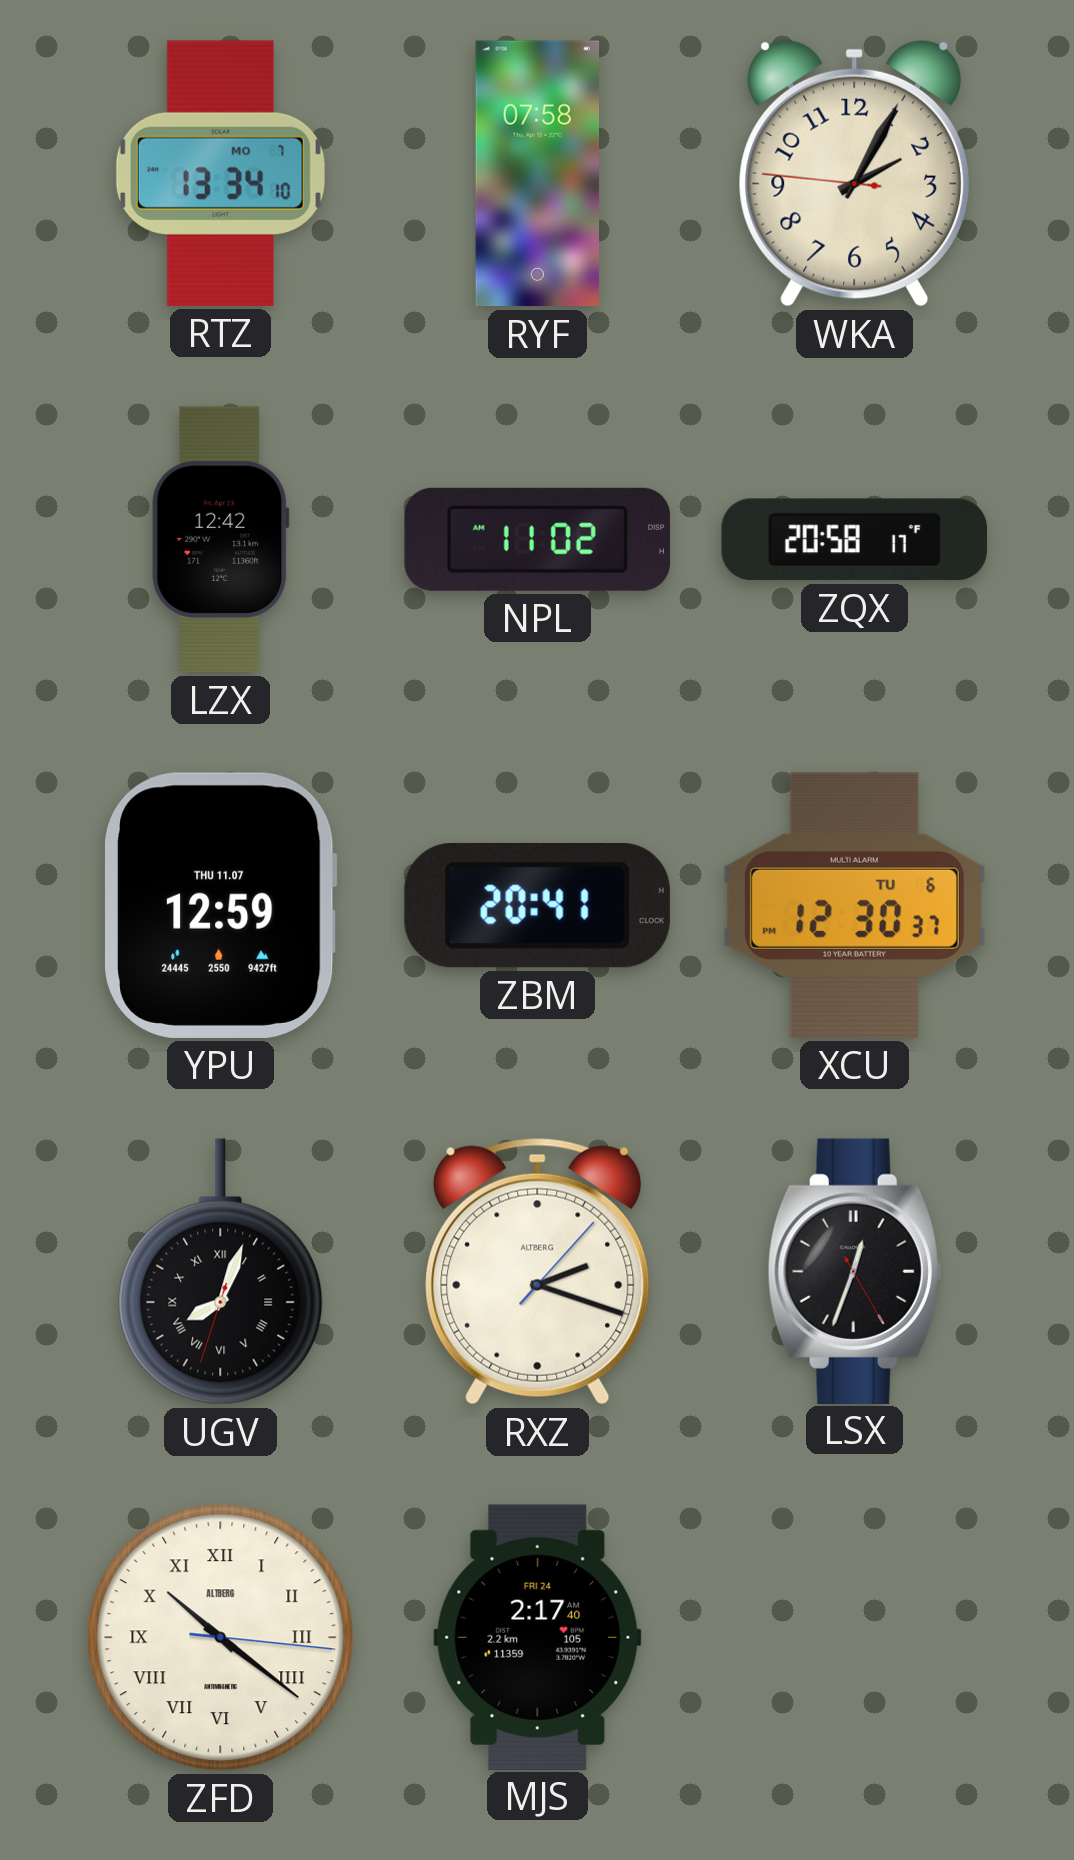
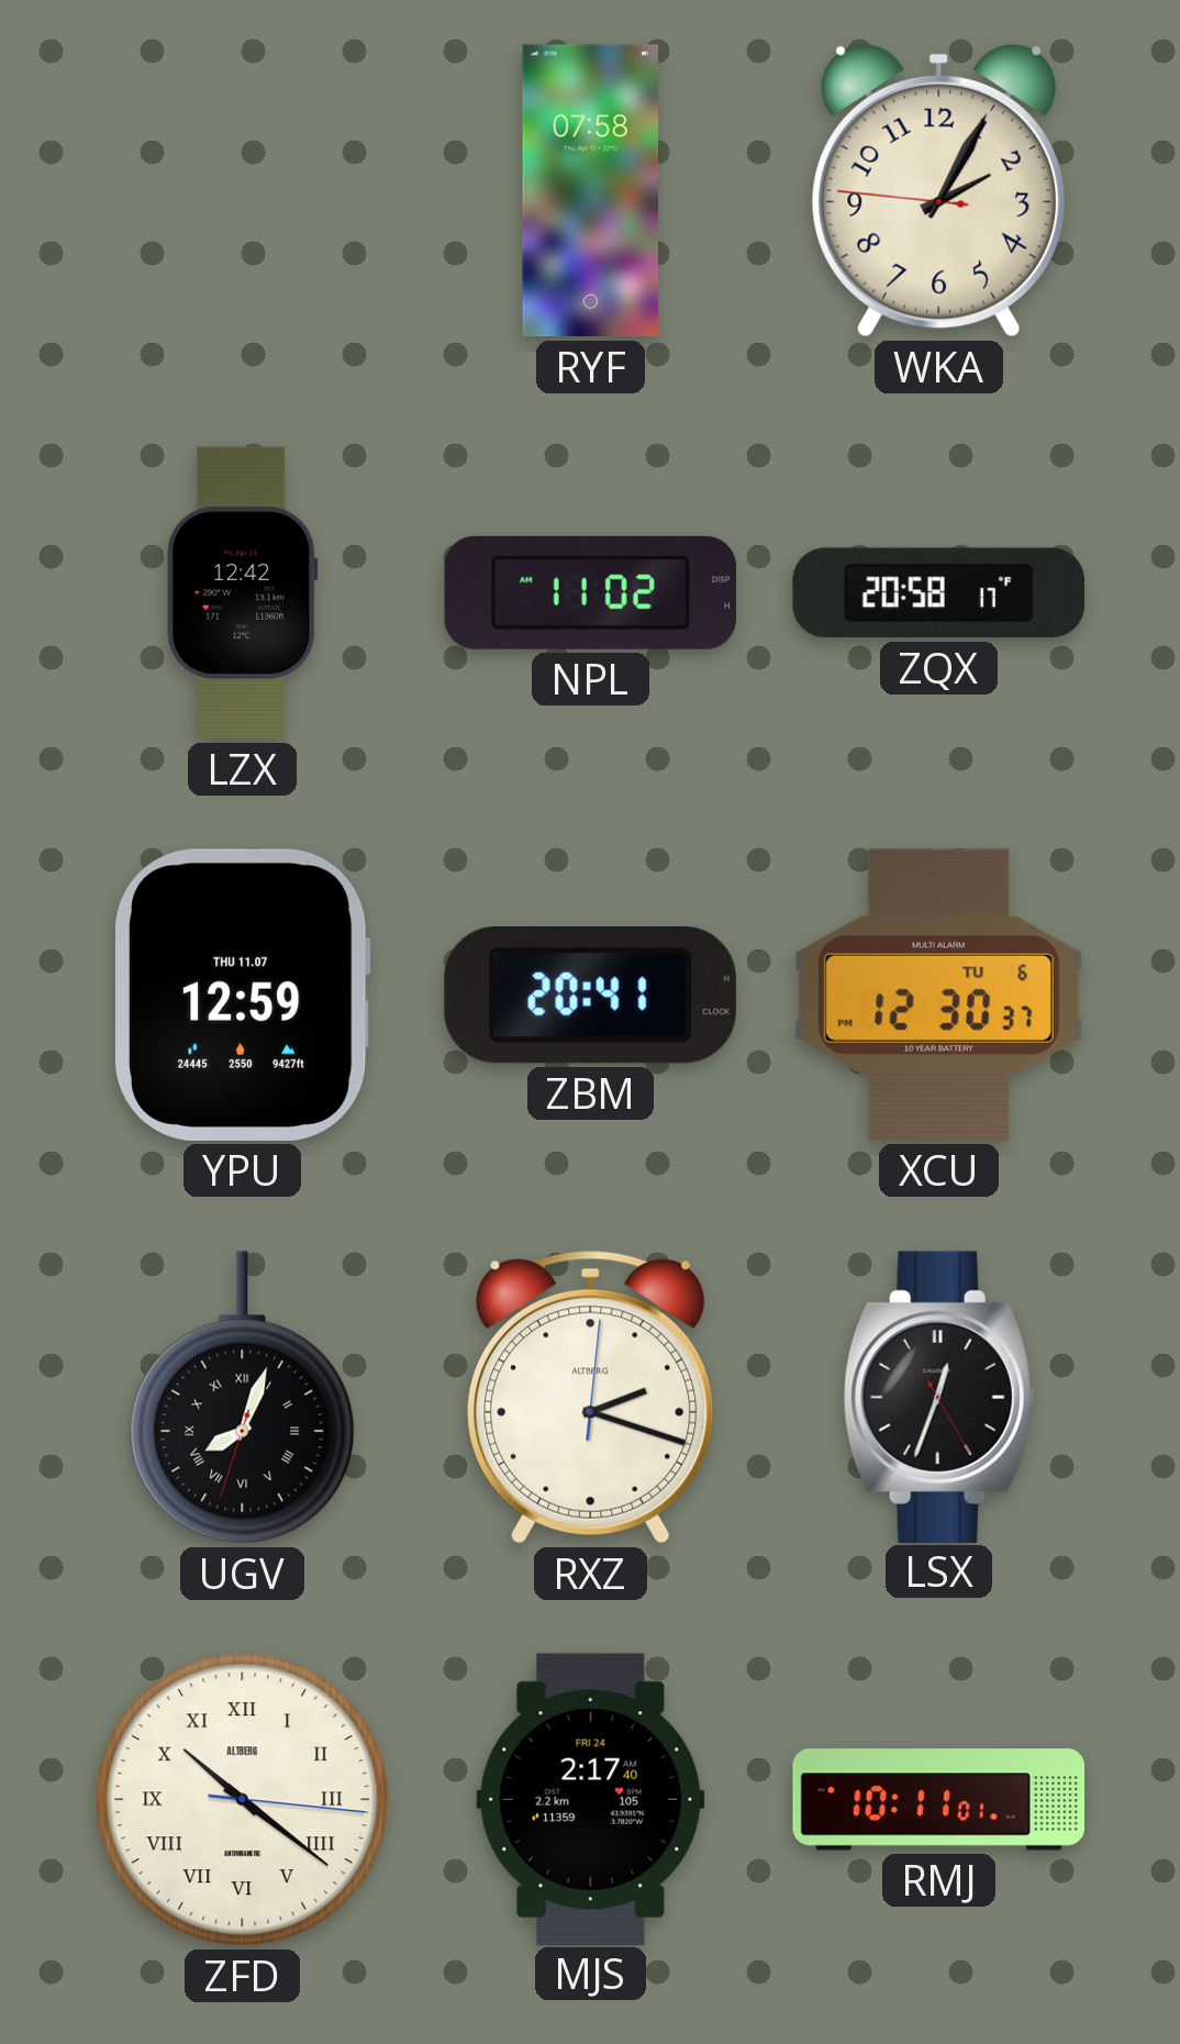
RTZ: 13:34 -> none
RXZ: 2:18:07 -> 2:18:01
RMJ: none -> 10:11
